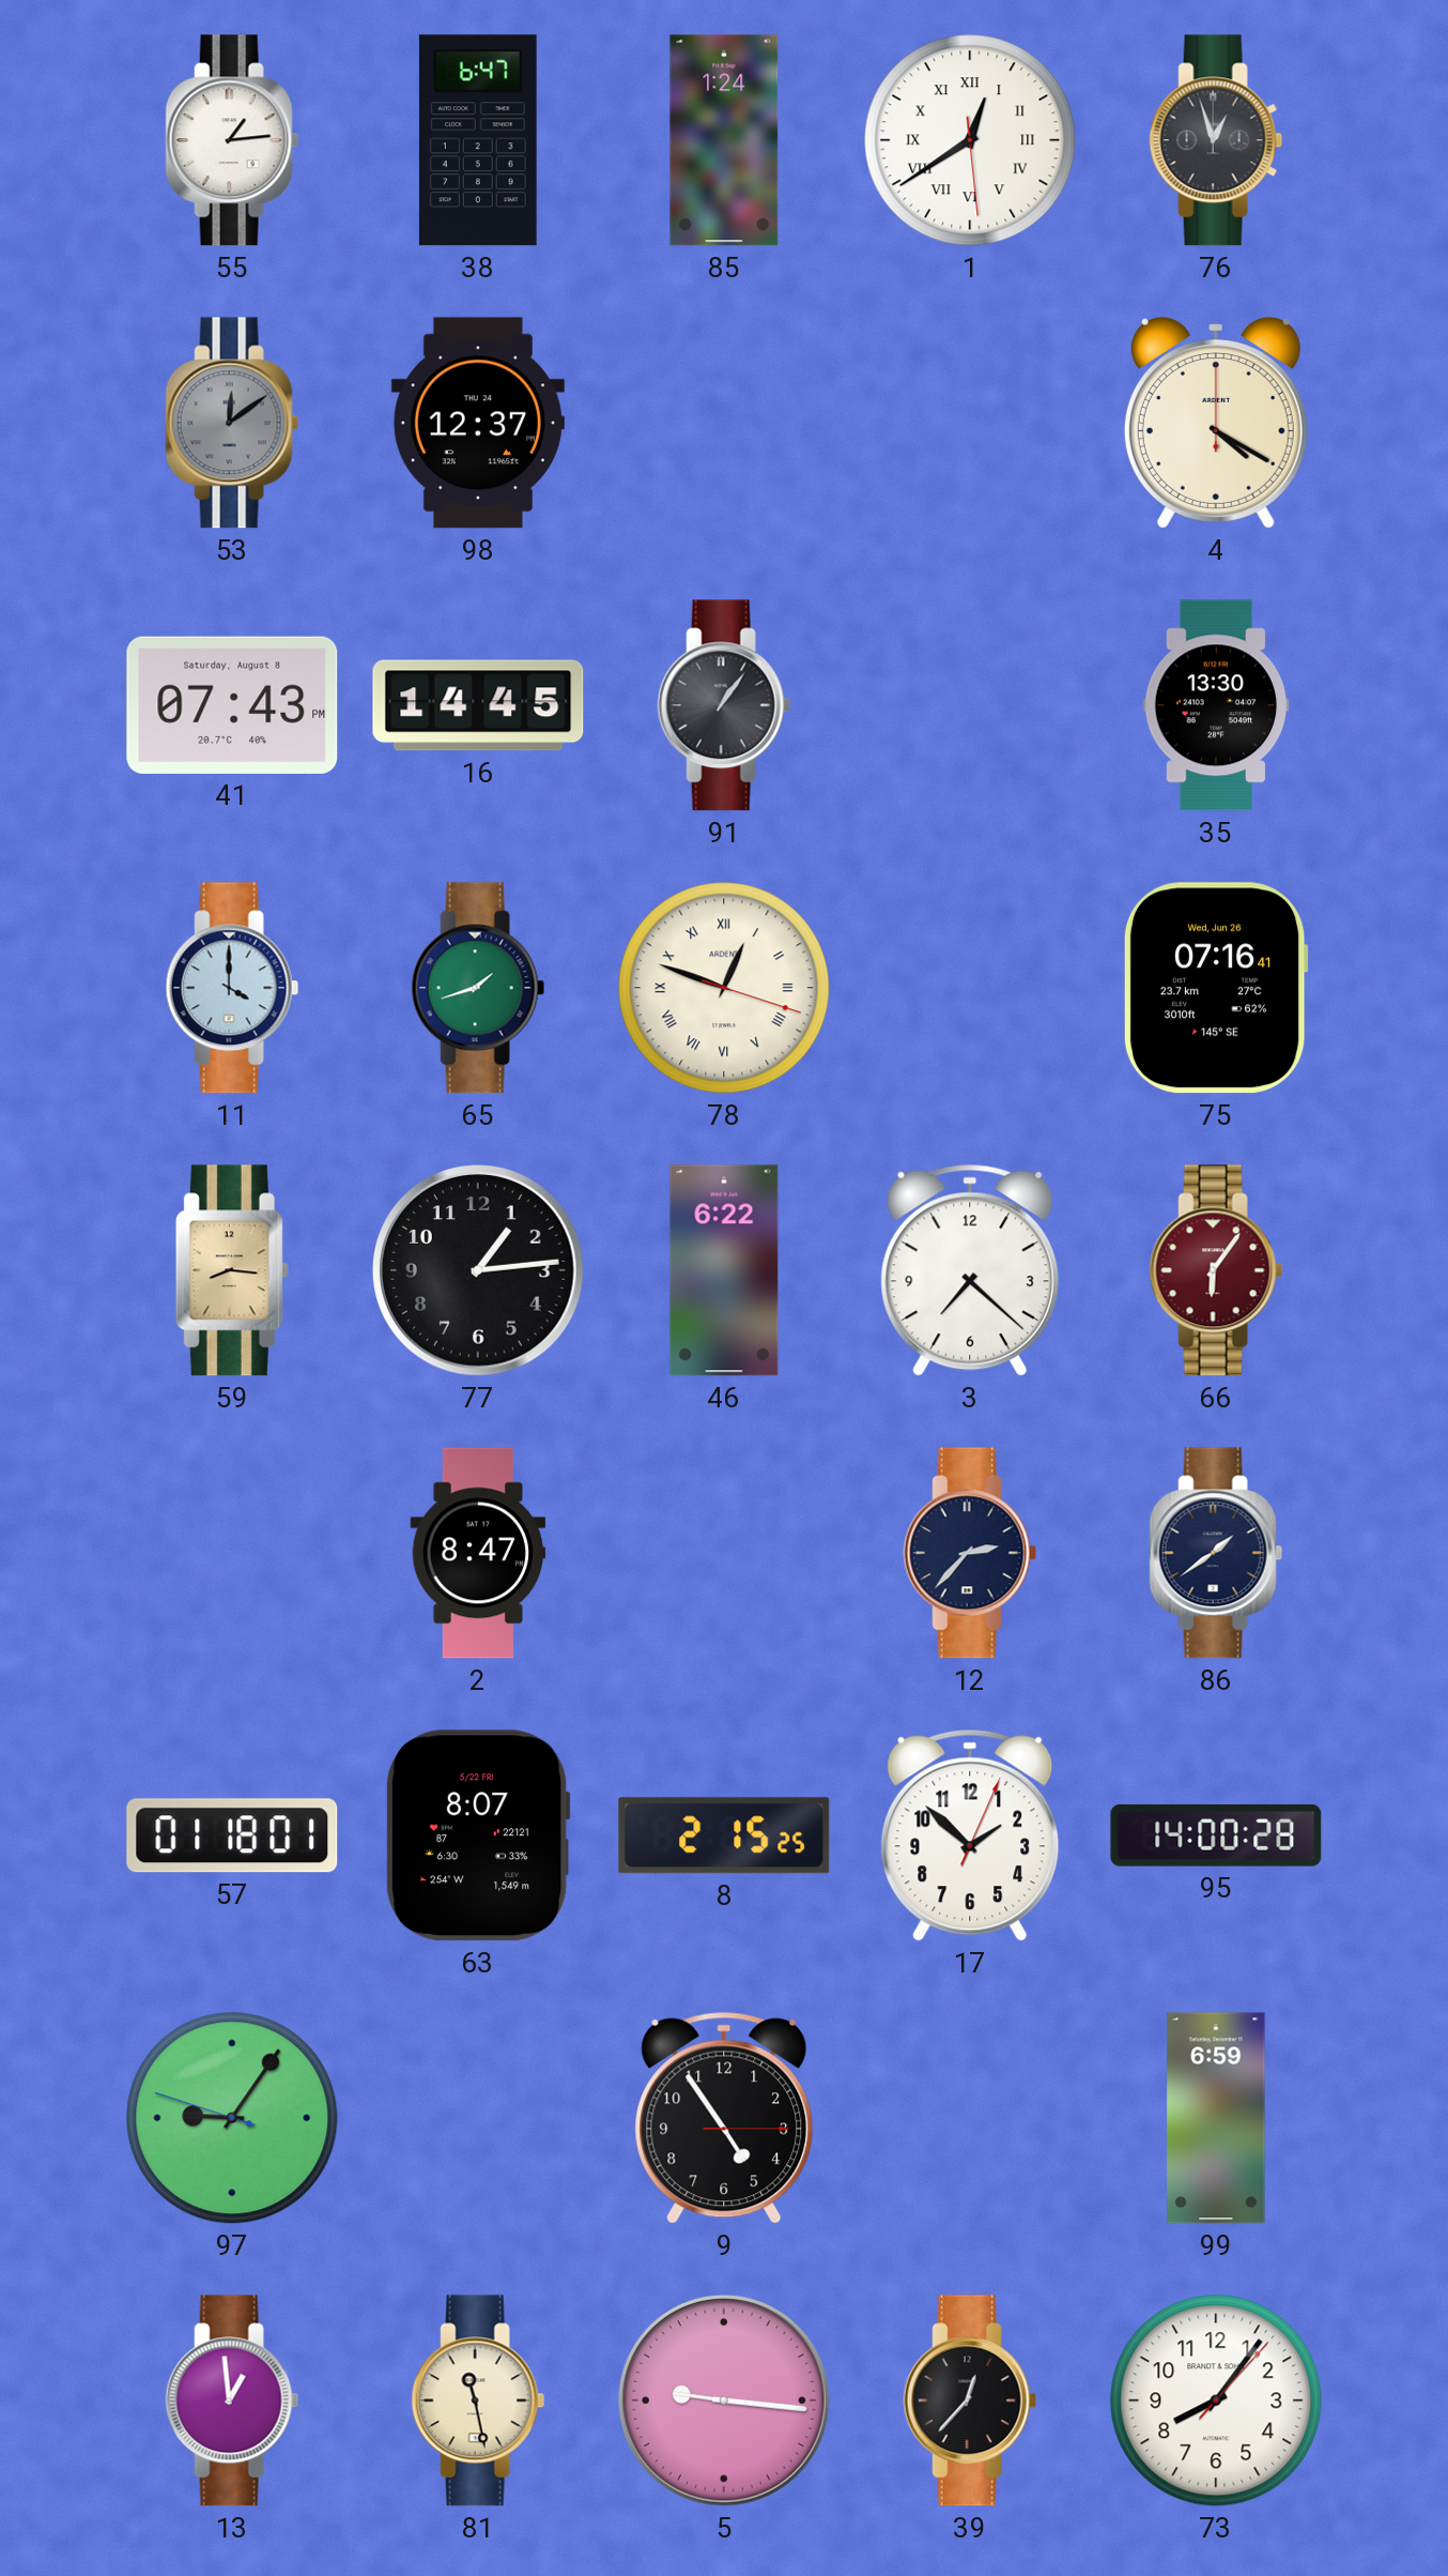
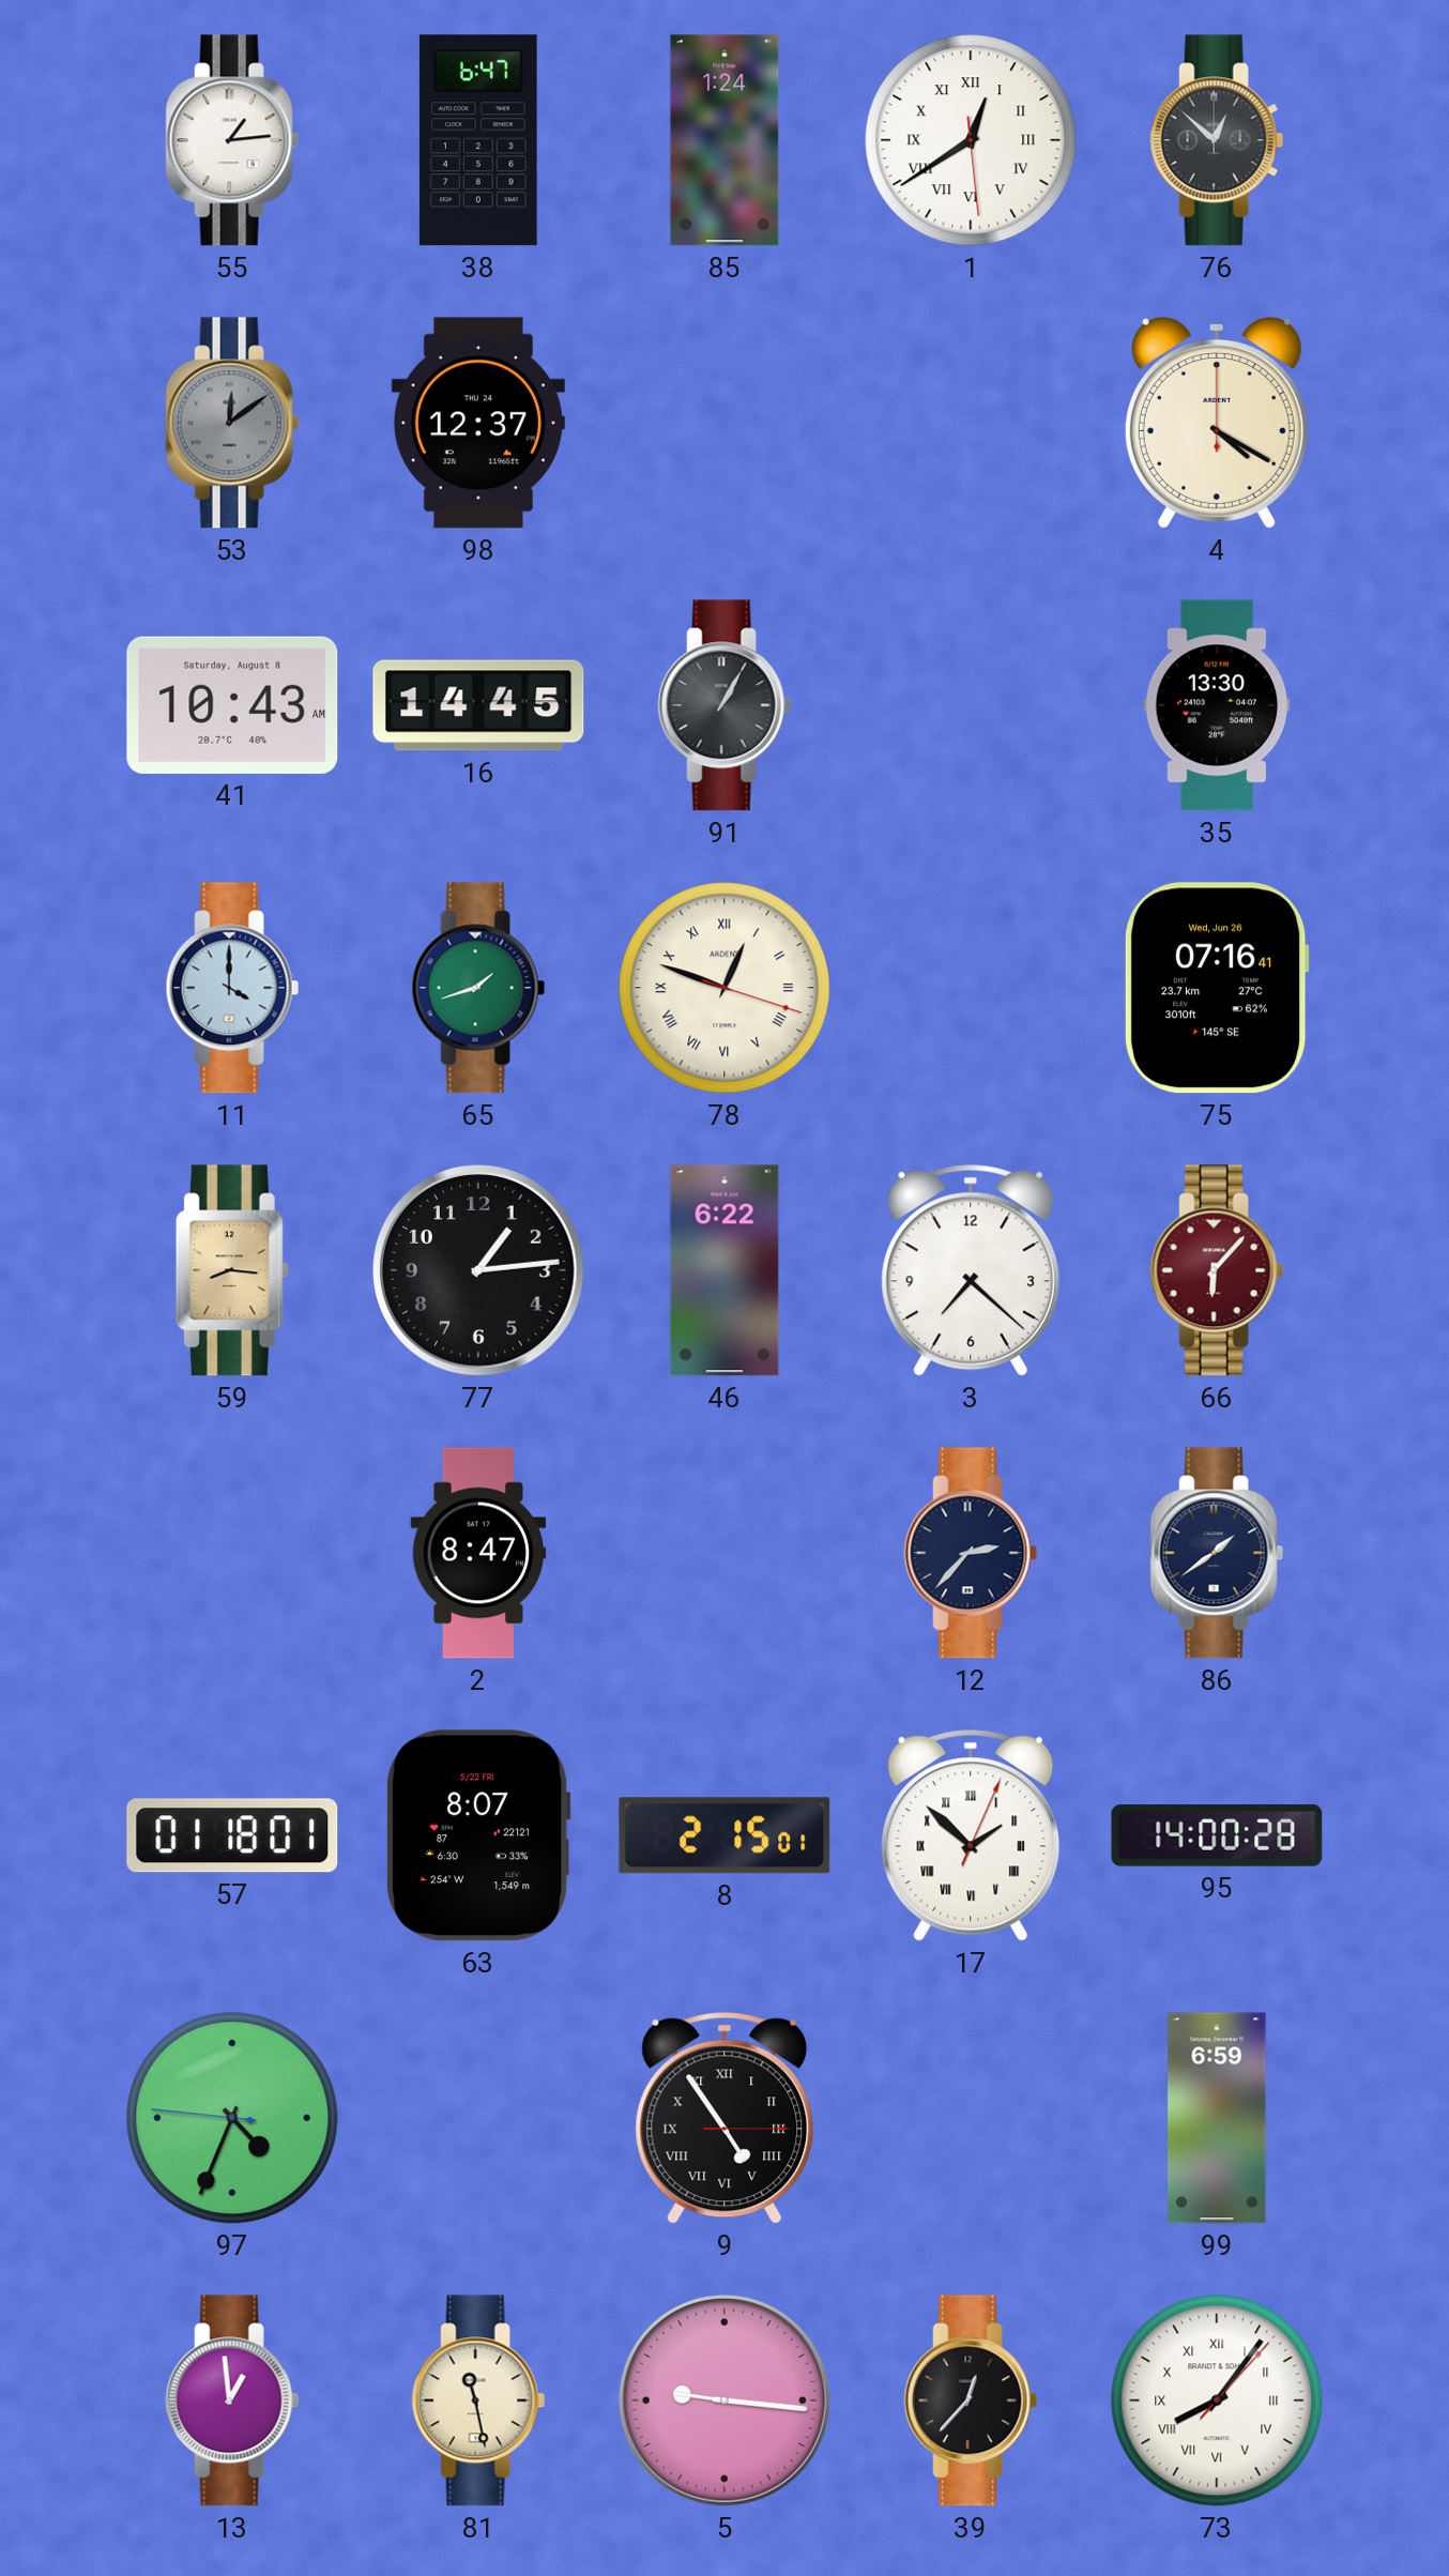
76: 12:57 -> 12:52
41: 07:43 -> 10:43
91: 1:06 -> 1:05
66: 6:06 -> 6:07
8: 2:15:25 -> 2:15:01
17 numerals: Arabic -> Roman
97: 9:05 -> 4:33
9 numerals: Arabic -> Roman
73 numerals: Arabic -> Roman
